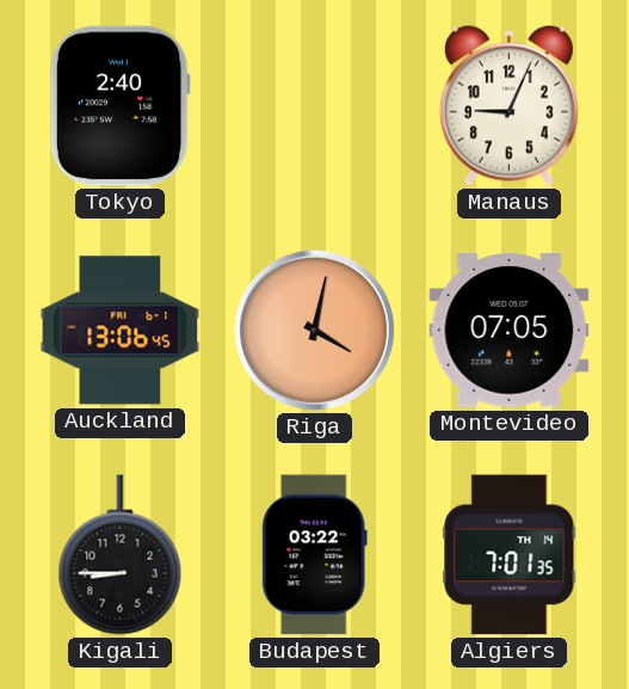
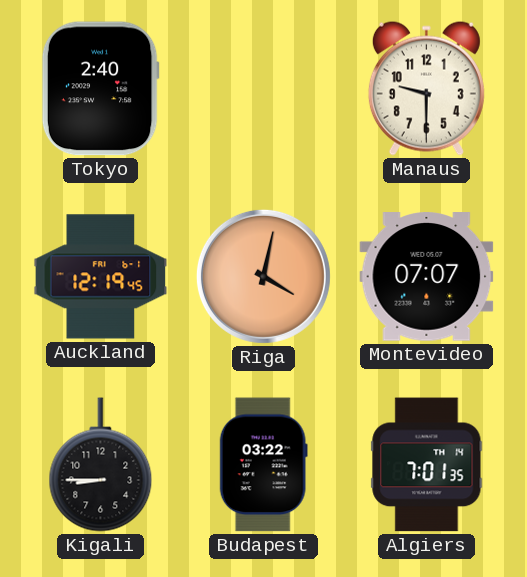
Manaus: 9:04 -> 9:30
Auckland: 13:06 -> 12:19
Montevideo: 07:05 -> 07:07
